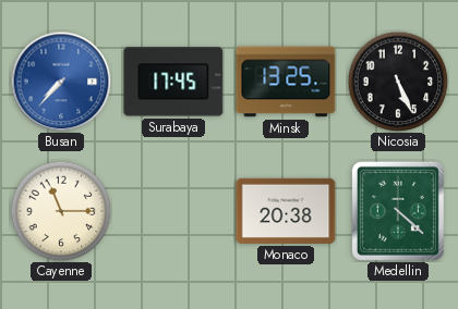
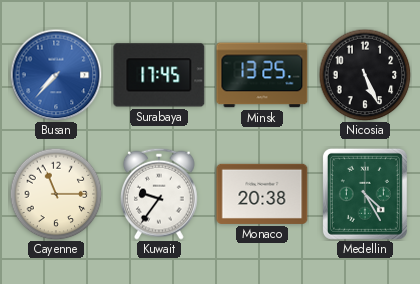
Kuwait: none -> 9:36
Medellin: 4:22 -> 4:25
